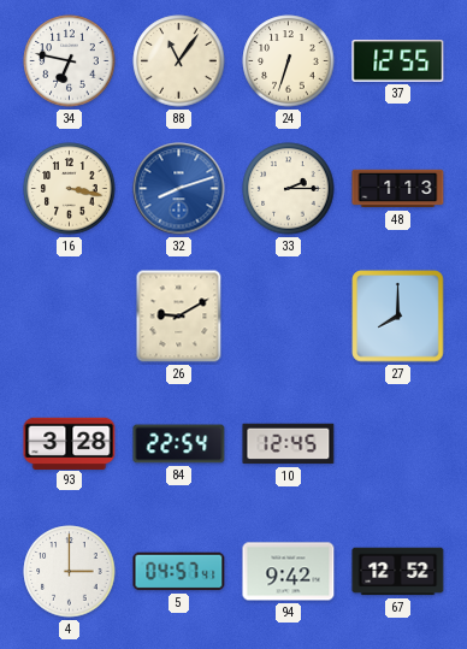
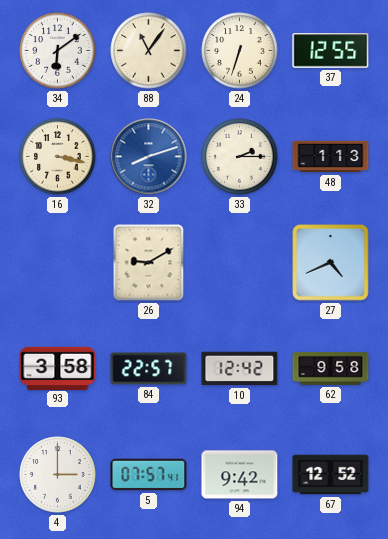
34: 6:47 -> 6:09
27: 8:00 -> 4:41
93: 3:28 -> 3:58
84: 22:54 -> 22:57
10: 12:45 -> 12:42
62: none -> 9:58
5: 04:57 -> 07:57
